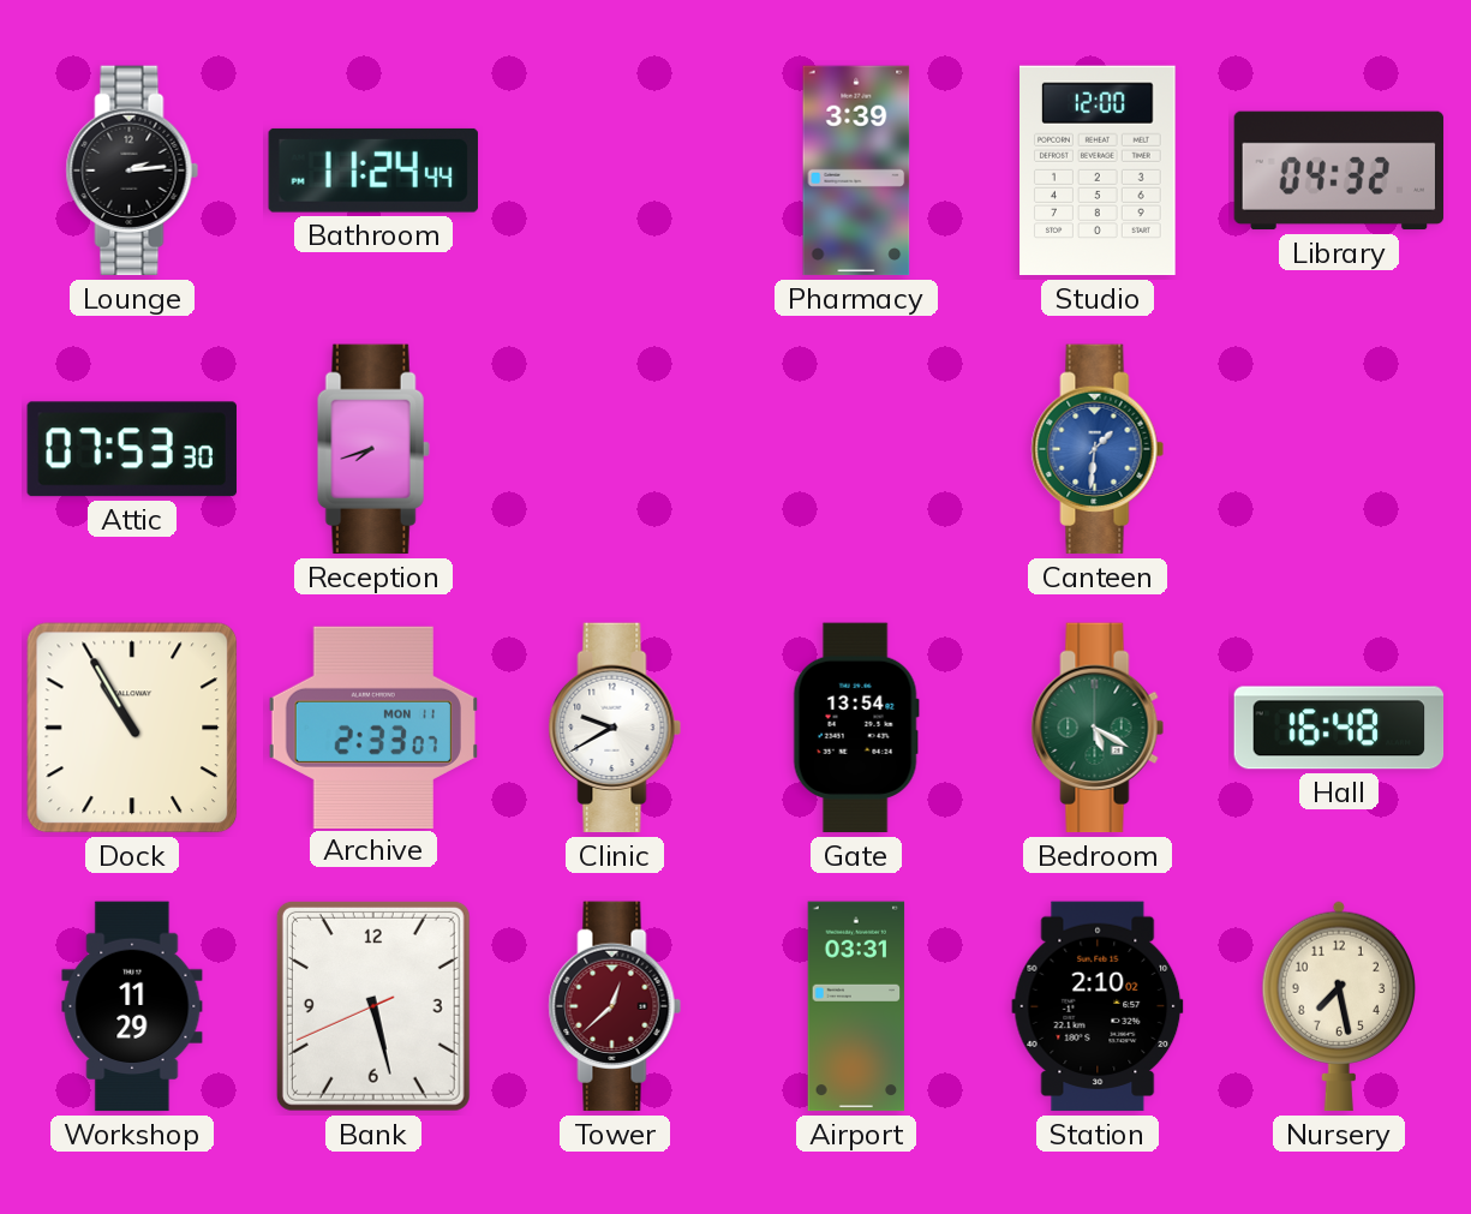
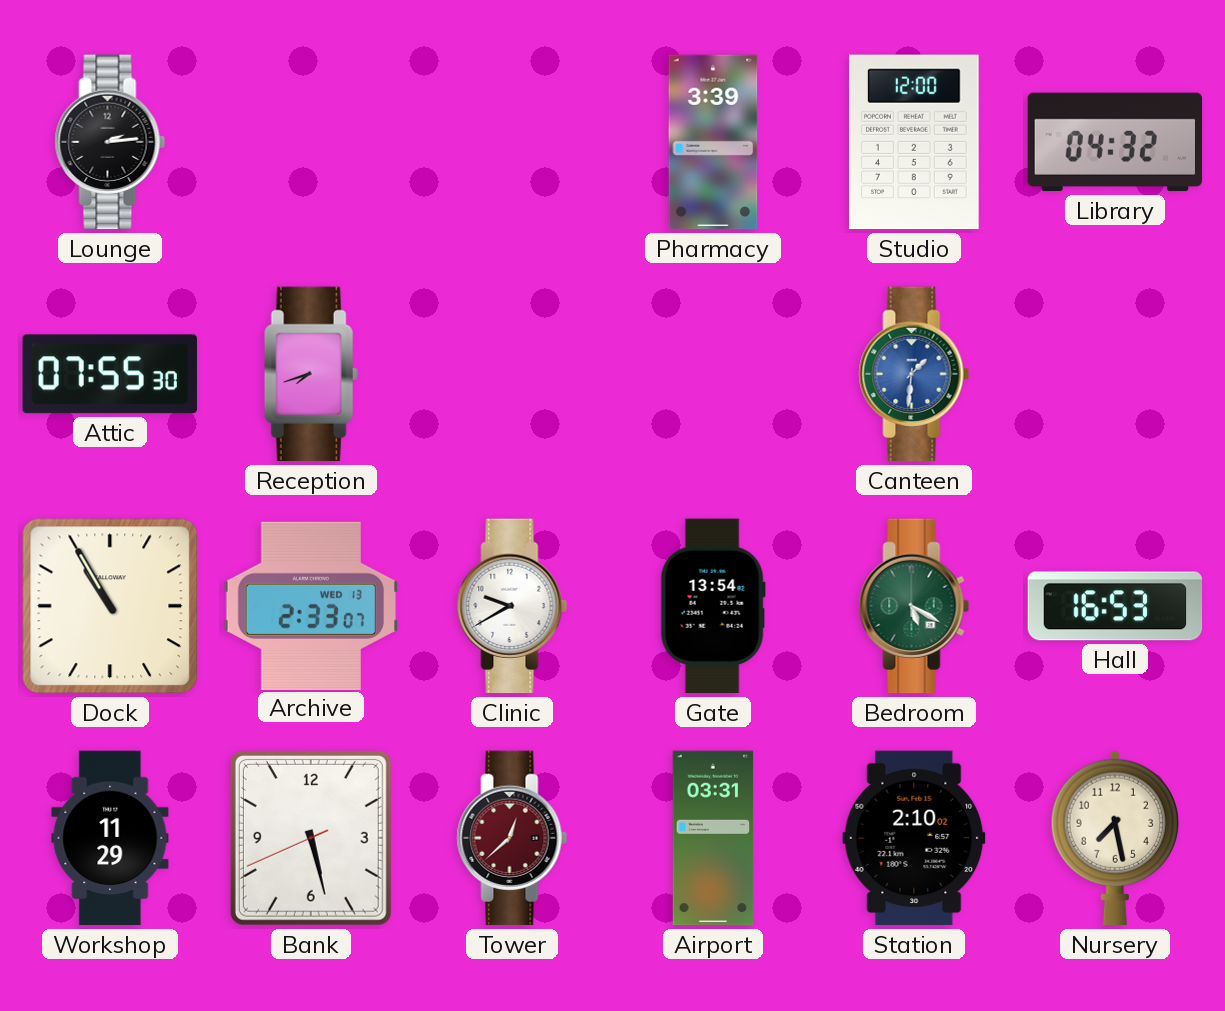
Bathroom: 11:24 -> none
Attic: 07:53 -> 07:55
Archive date: MON 11 -> WED 13
Hall: 16:48 -> 16:53
